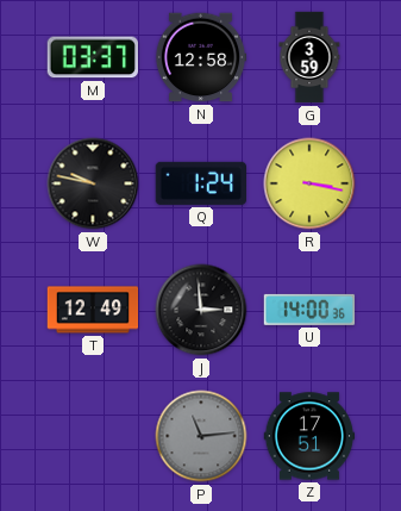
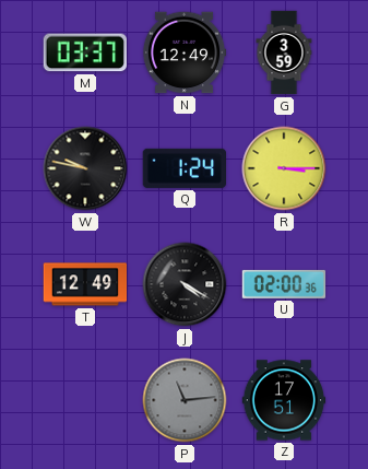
N: 12:58 -> 12:49
R: 3:17 -> 3:15
J: 2:59 -> 4:20
U: 14:00 -> 02:00
